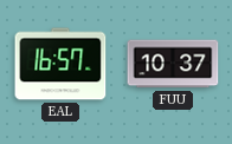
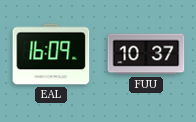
EAL: 16:57 -> 16:09
